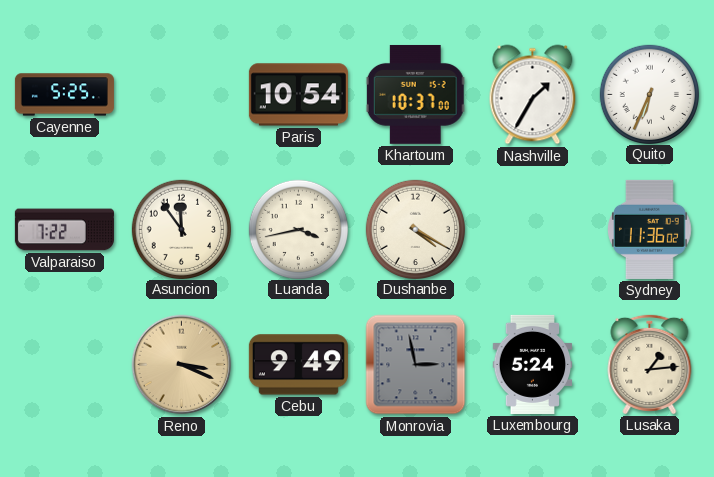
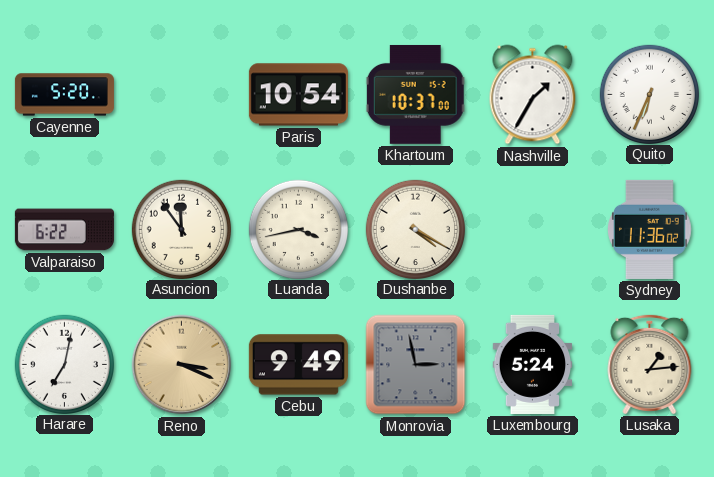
Cayenne: 5:25 -> 5:20
Valparaiso: 7:22 -> 6:22
Harare: none -> 7:02
